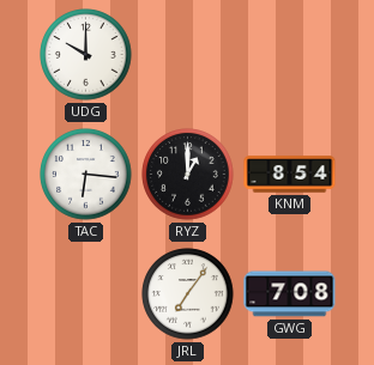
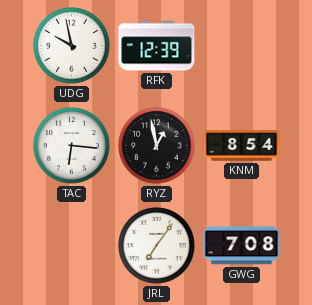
UDG: 10:00 -> 9:58
RFK: none -> 12:39
RYZ: 1:00 -> 12:58
